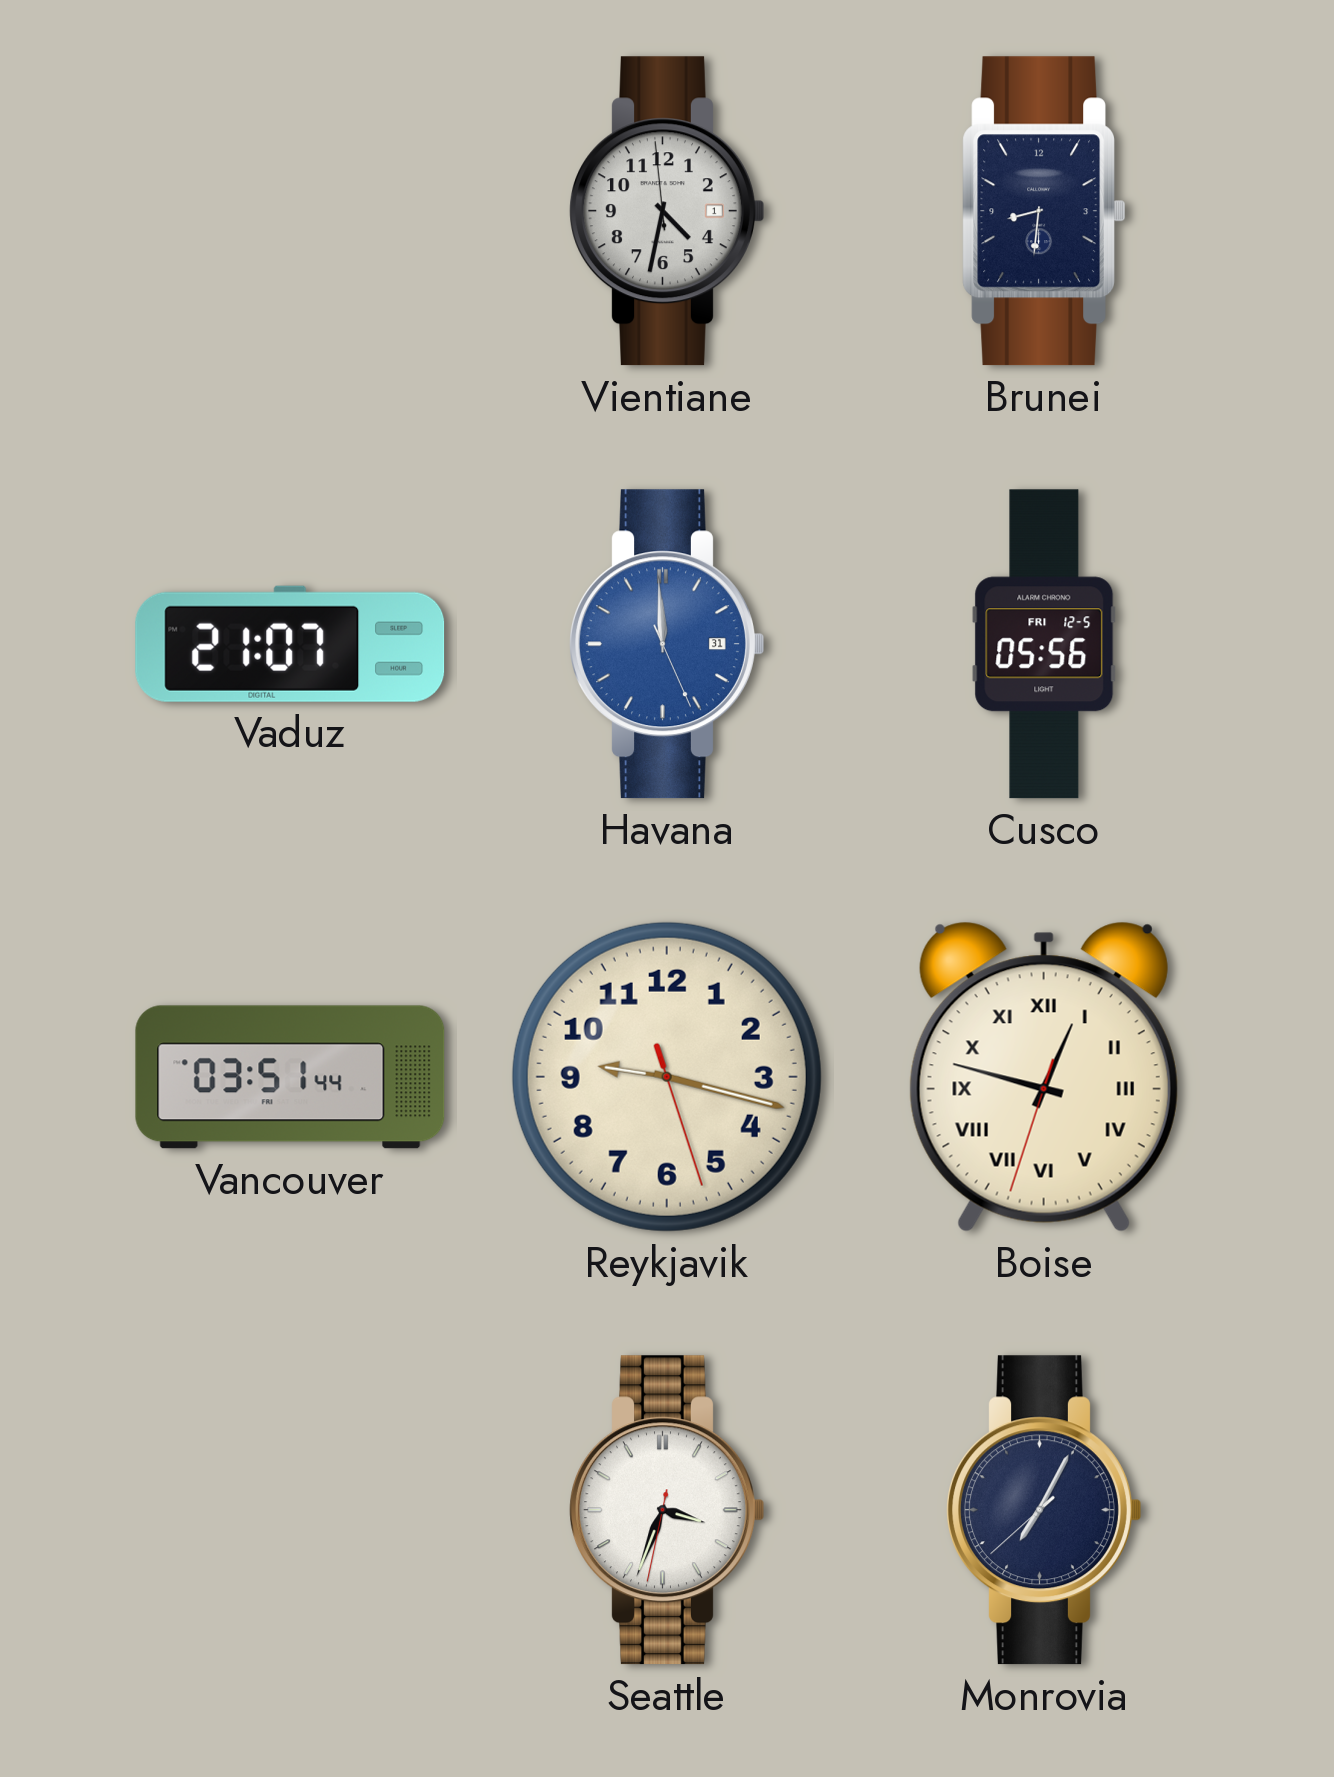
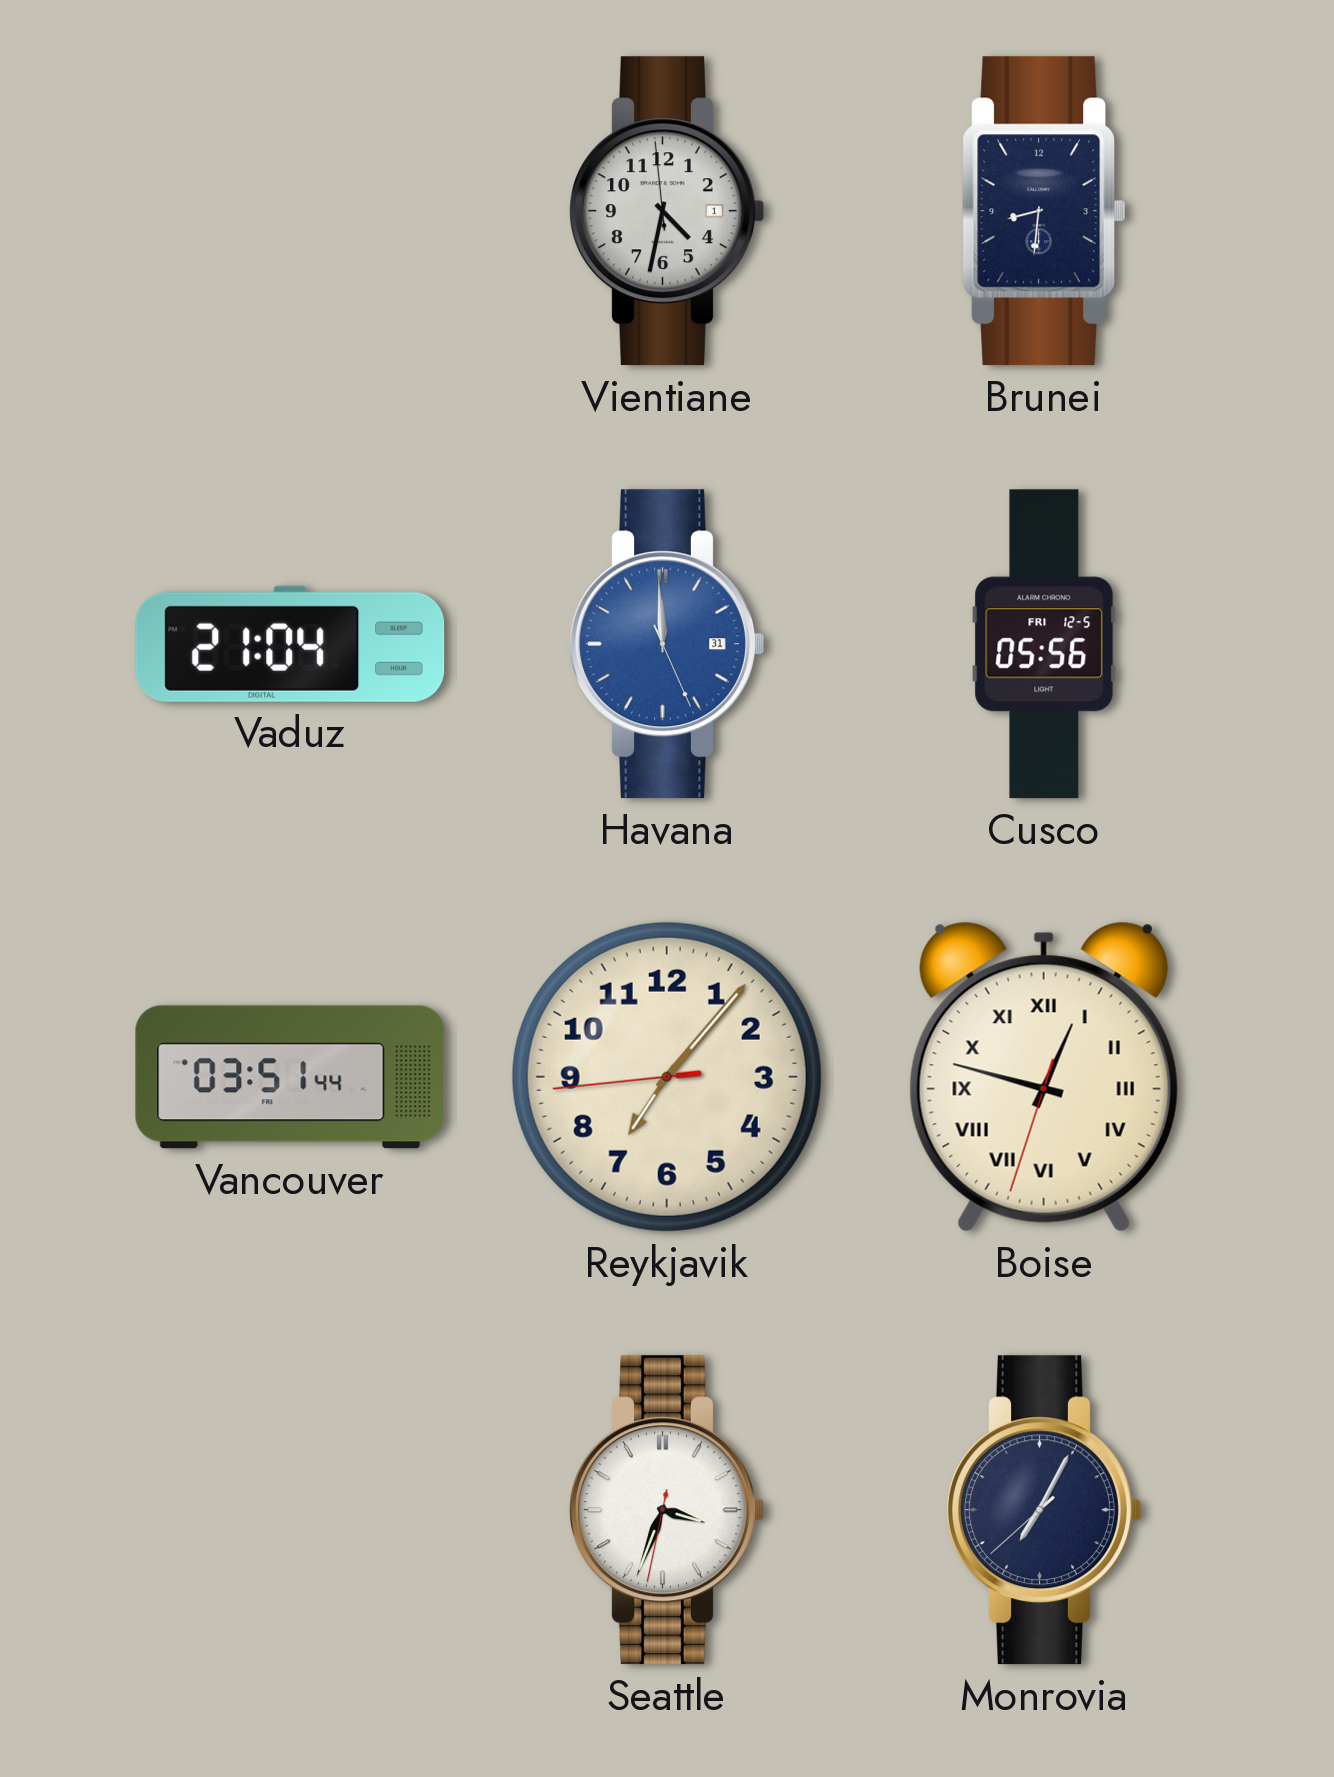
Vaduz: 21:07 -> 21:04
Reykjavik: 9:17 -> 7:06
